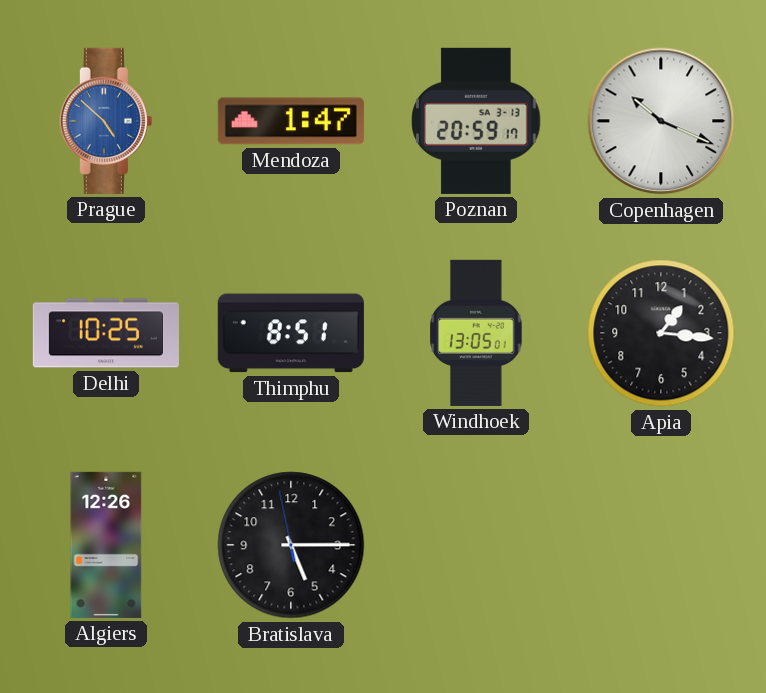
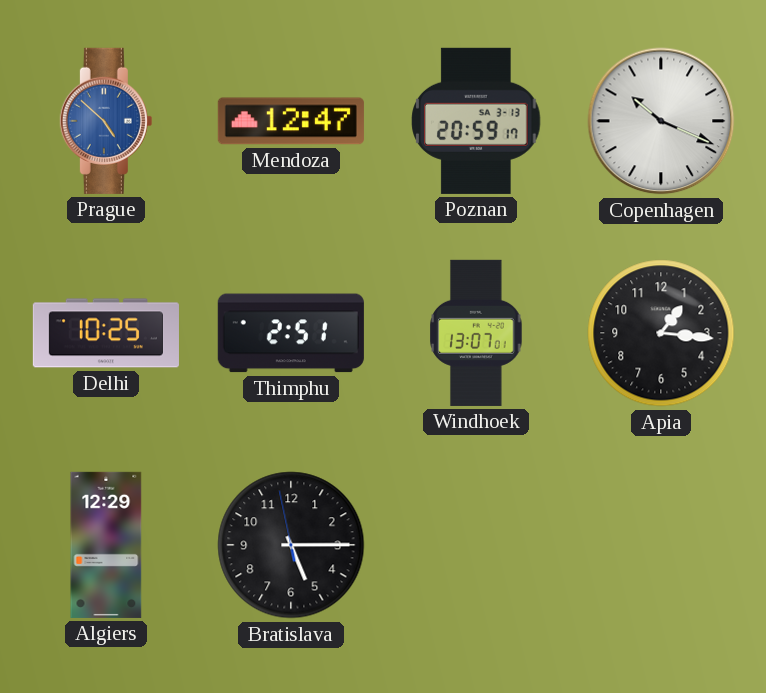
Mendoza: 1:47 -> 12:47
Thimphu: 8:51 -> 2:51
Windhoek: 13:05 -> 13:07
Algiers: 12:26 -> 12:29
